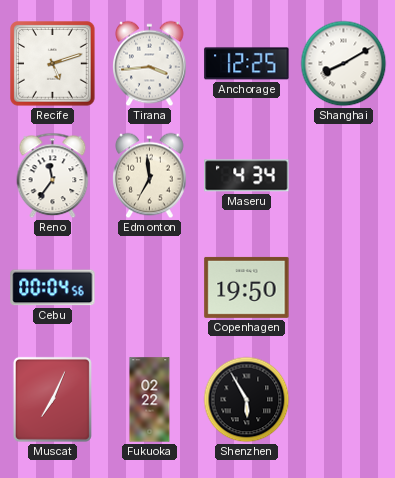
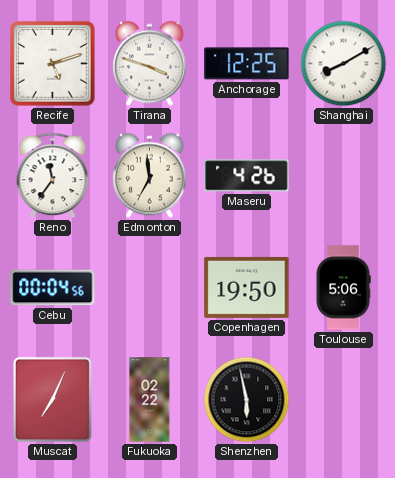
Tirana: 3:44 -> 3:48
Maseru: 4:34 -> 4:26
Toulouse: none -> 5:06
Shenzhen: 5:55 -> 5:58
